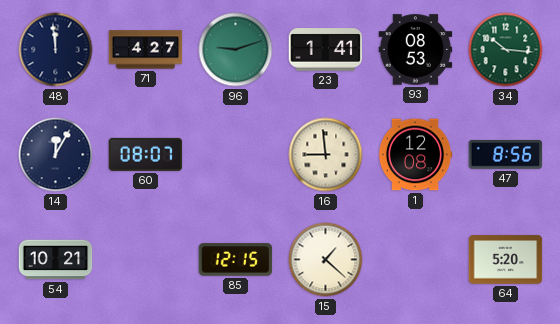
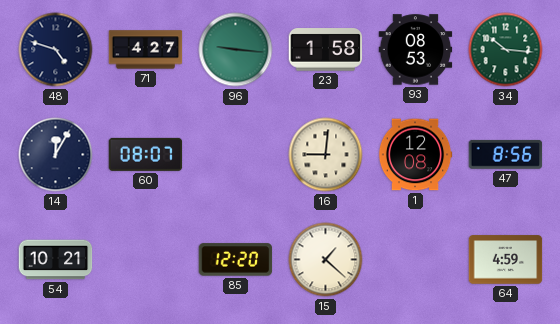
48: 11:59 -> 4:48
96: 9:12 -> 9:16
23: 1:41 -> 1:58
16: 8:59 -> 9:01
85: 12:15 -> 12:20
64: 5:20 -> 4:59
